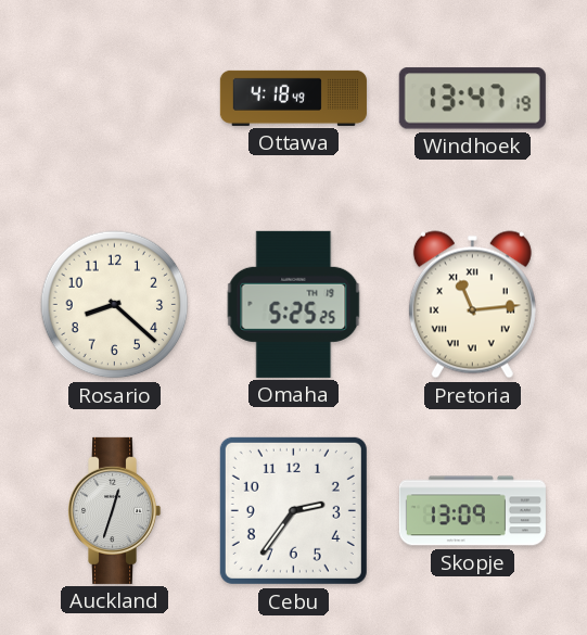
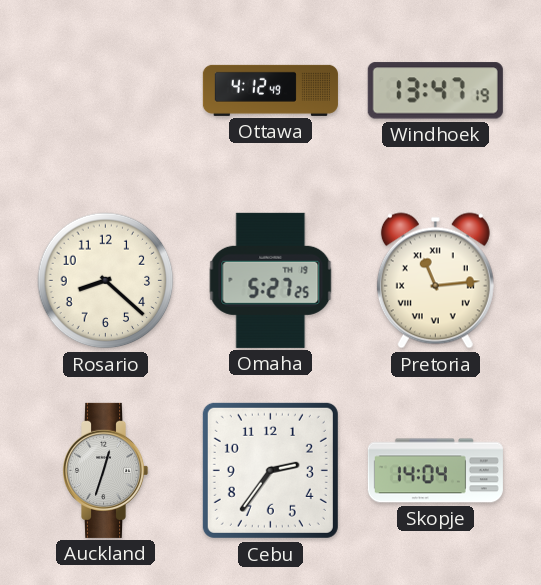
Ottawa: 4:18 -> 4:12
Omaha: 5:25 -> 5:27
Skopje: 13:09 -> 14:04
